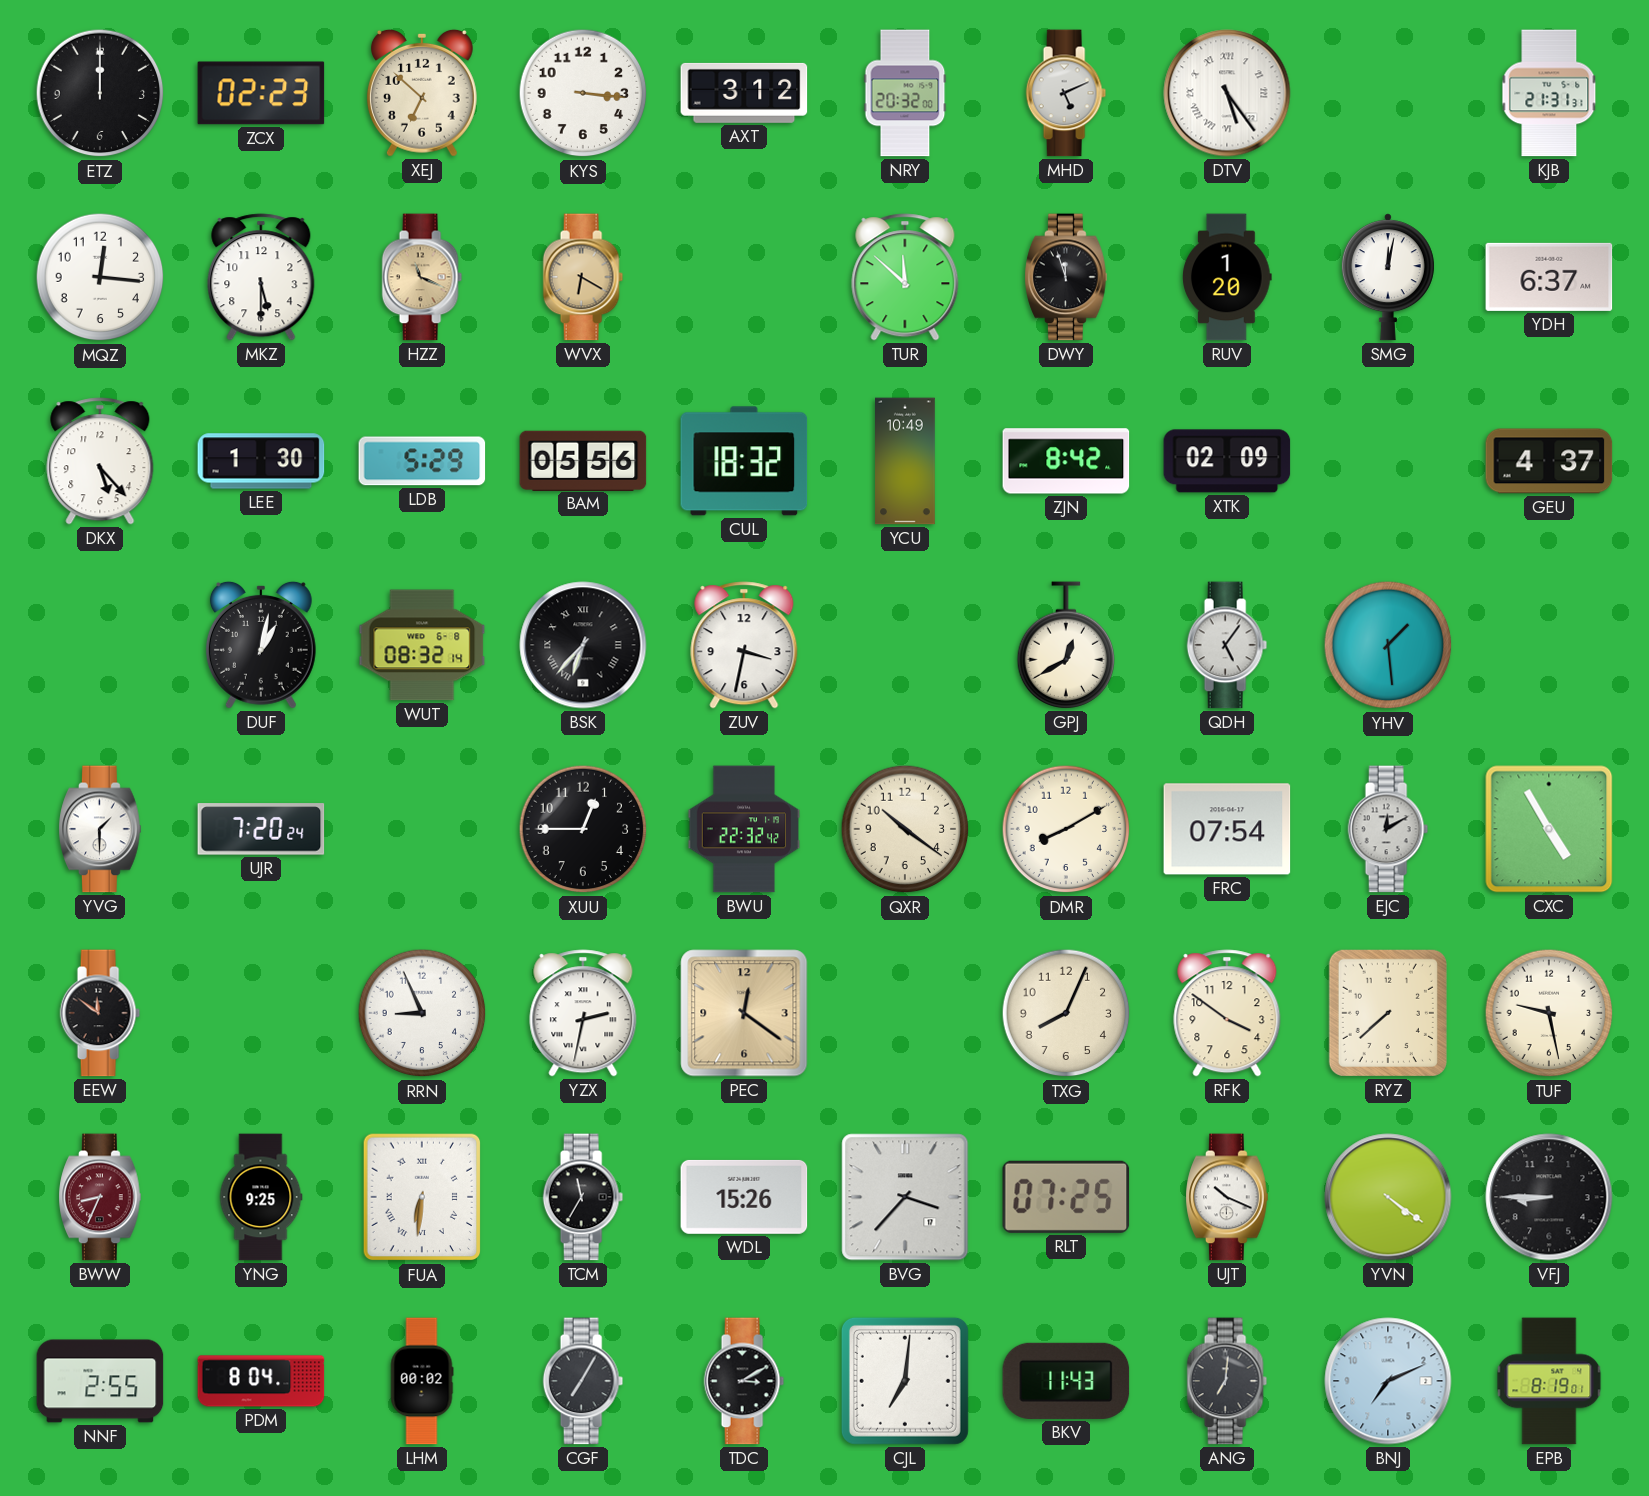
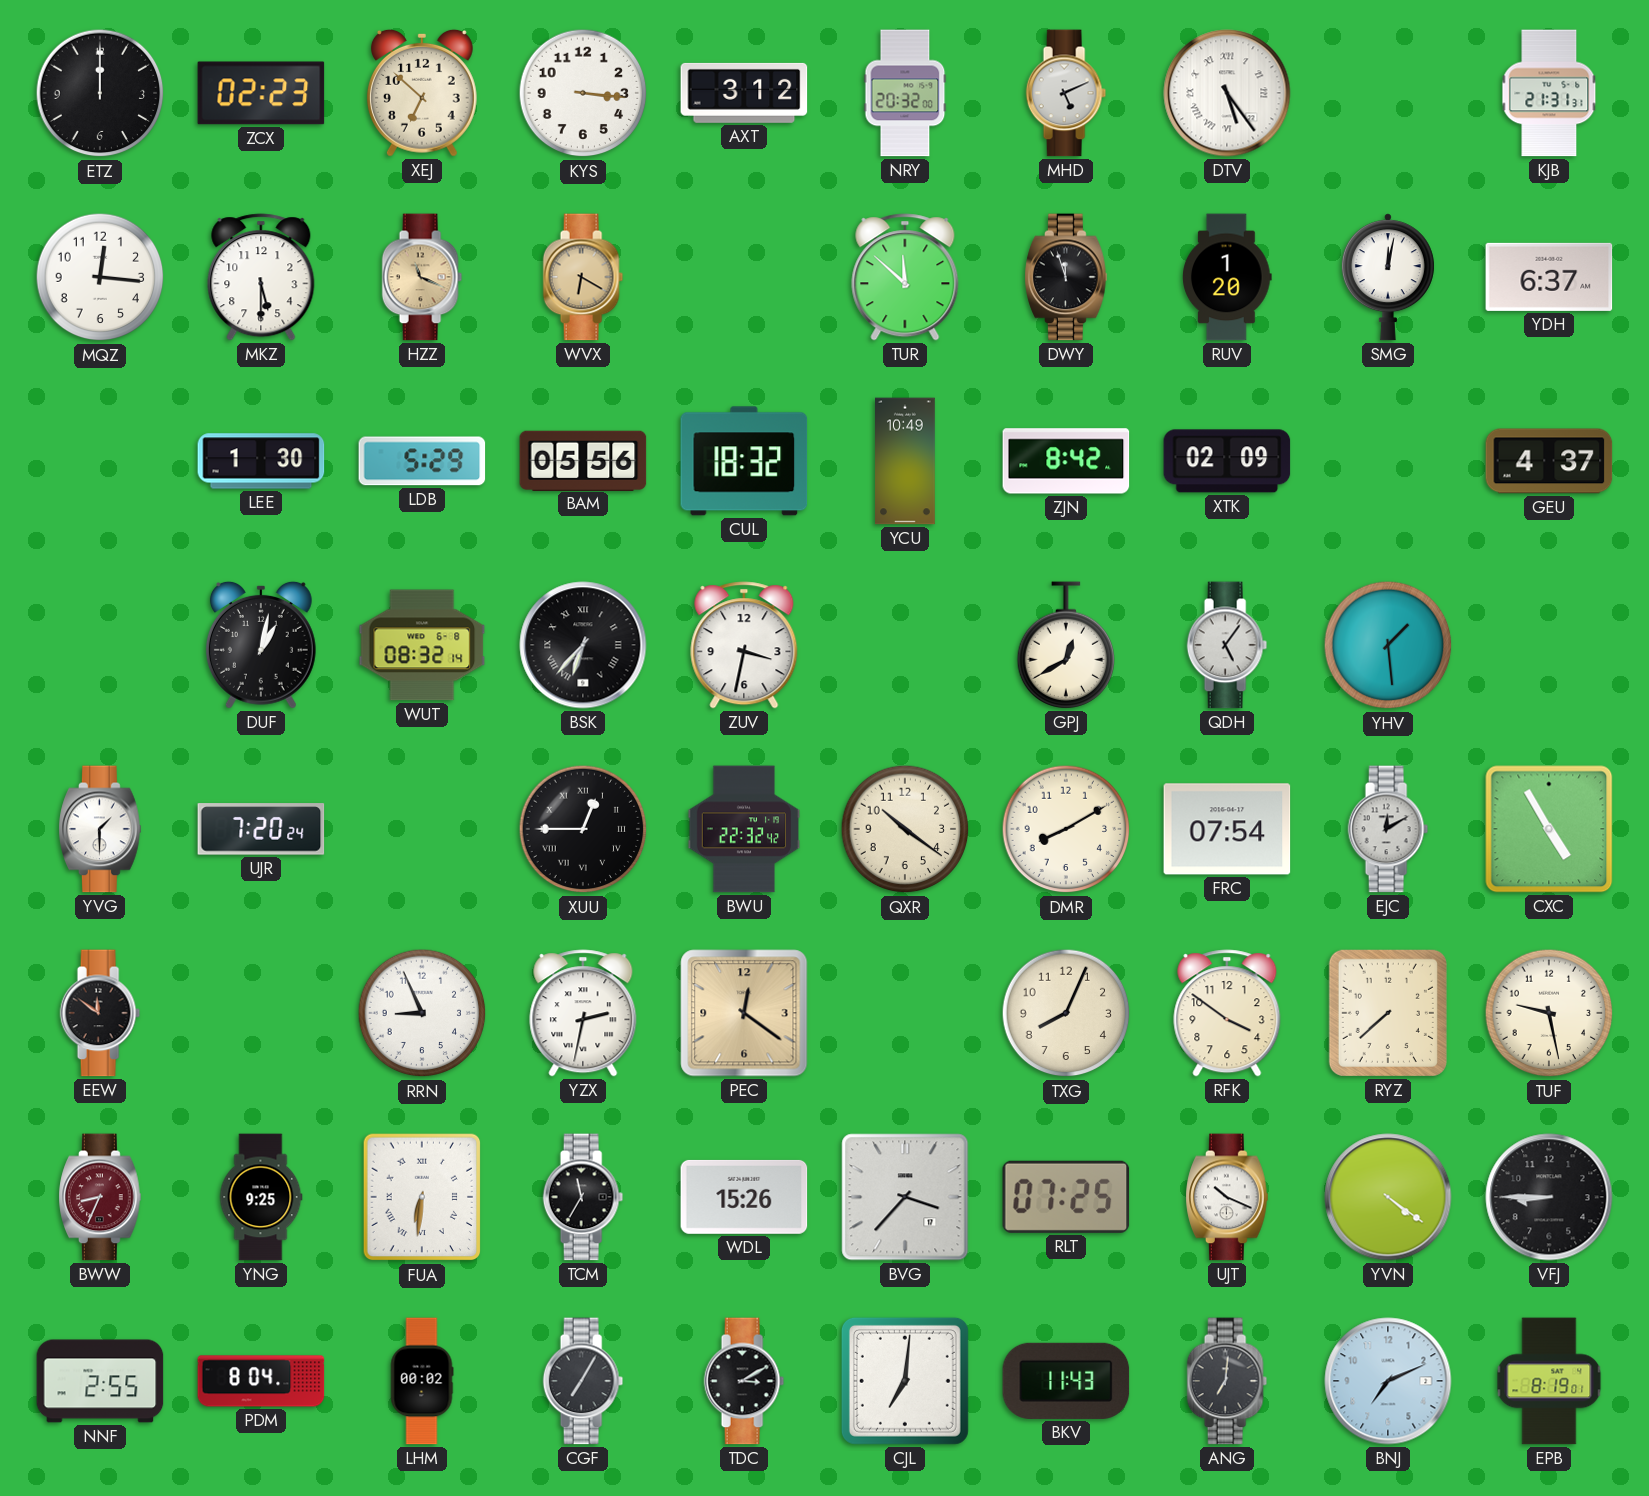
DKX: 5:23 -> none
XUU numerals: Arabic -> Roman
